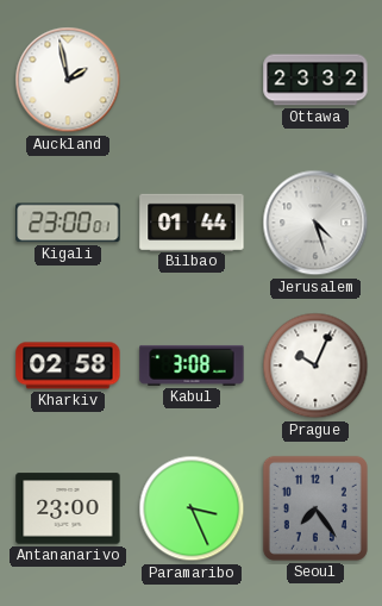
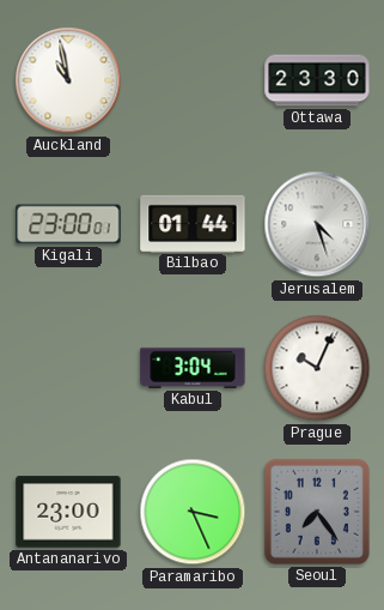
Auckland: 1:58 -> 10:58
Ottawa: 23:32 -> 23:30
Kharkiv: 02:58 -> none
Kabul: 3:08 -> 3:04
